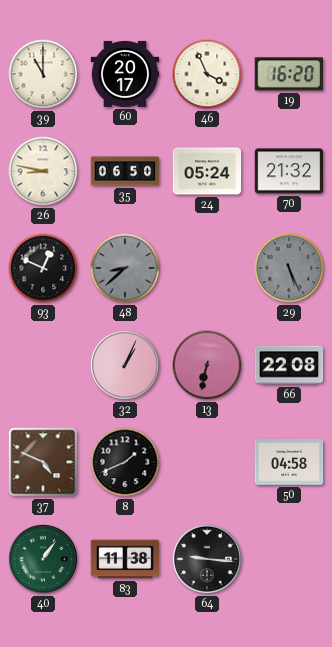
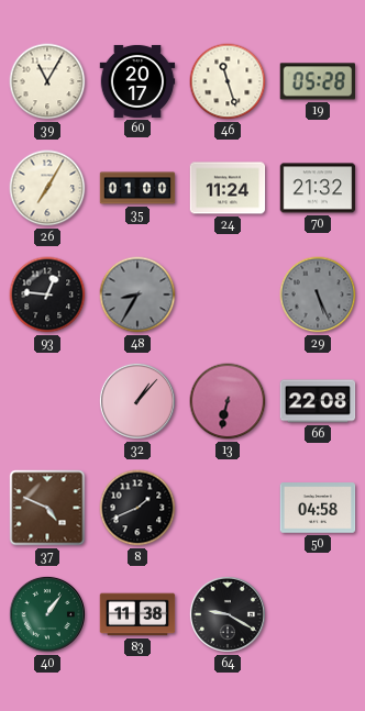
39: 11:00 -> 11:05
46: 3:56 -> 11:27
19: 16:20 -> 05:28
26: 8:47 -> 7:05
35: 06:50 -> 01:00
24: 05:24 -> 11:24
93: 12:49 -> 12:46
48: 8:38 -> 8:35
32: 1:04 -> 1:07
64: 9:16 -> 9:20
